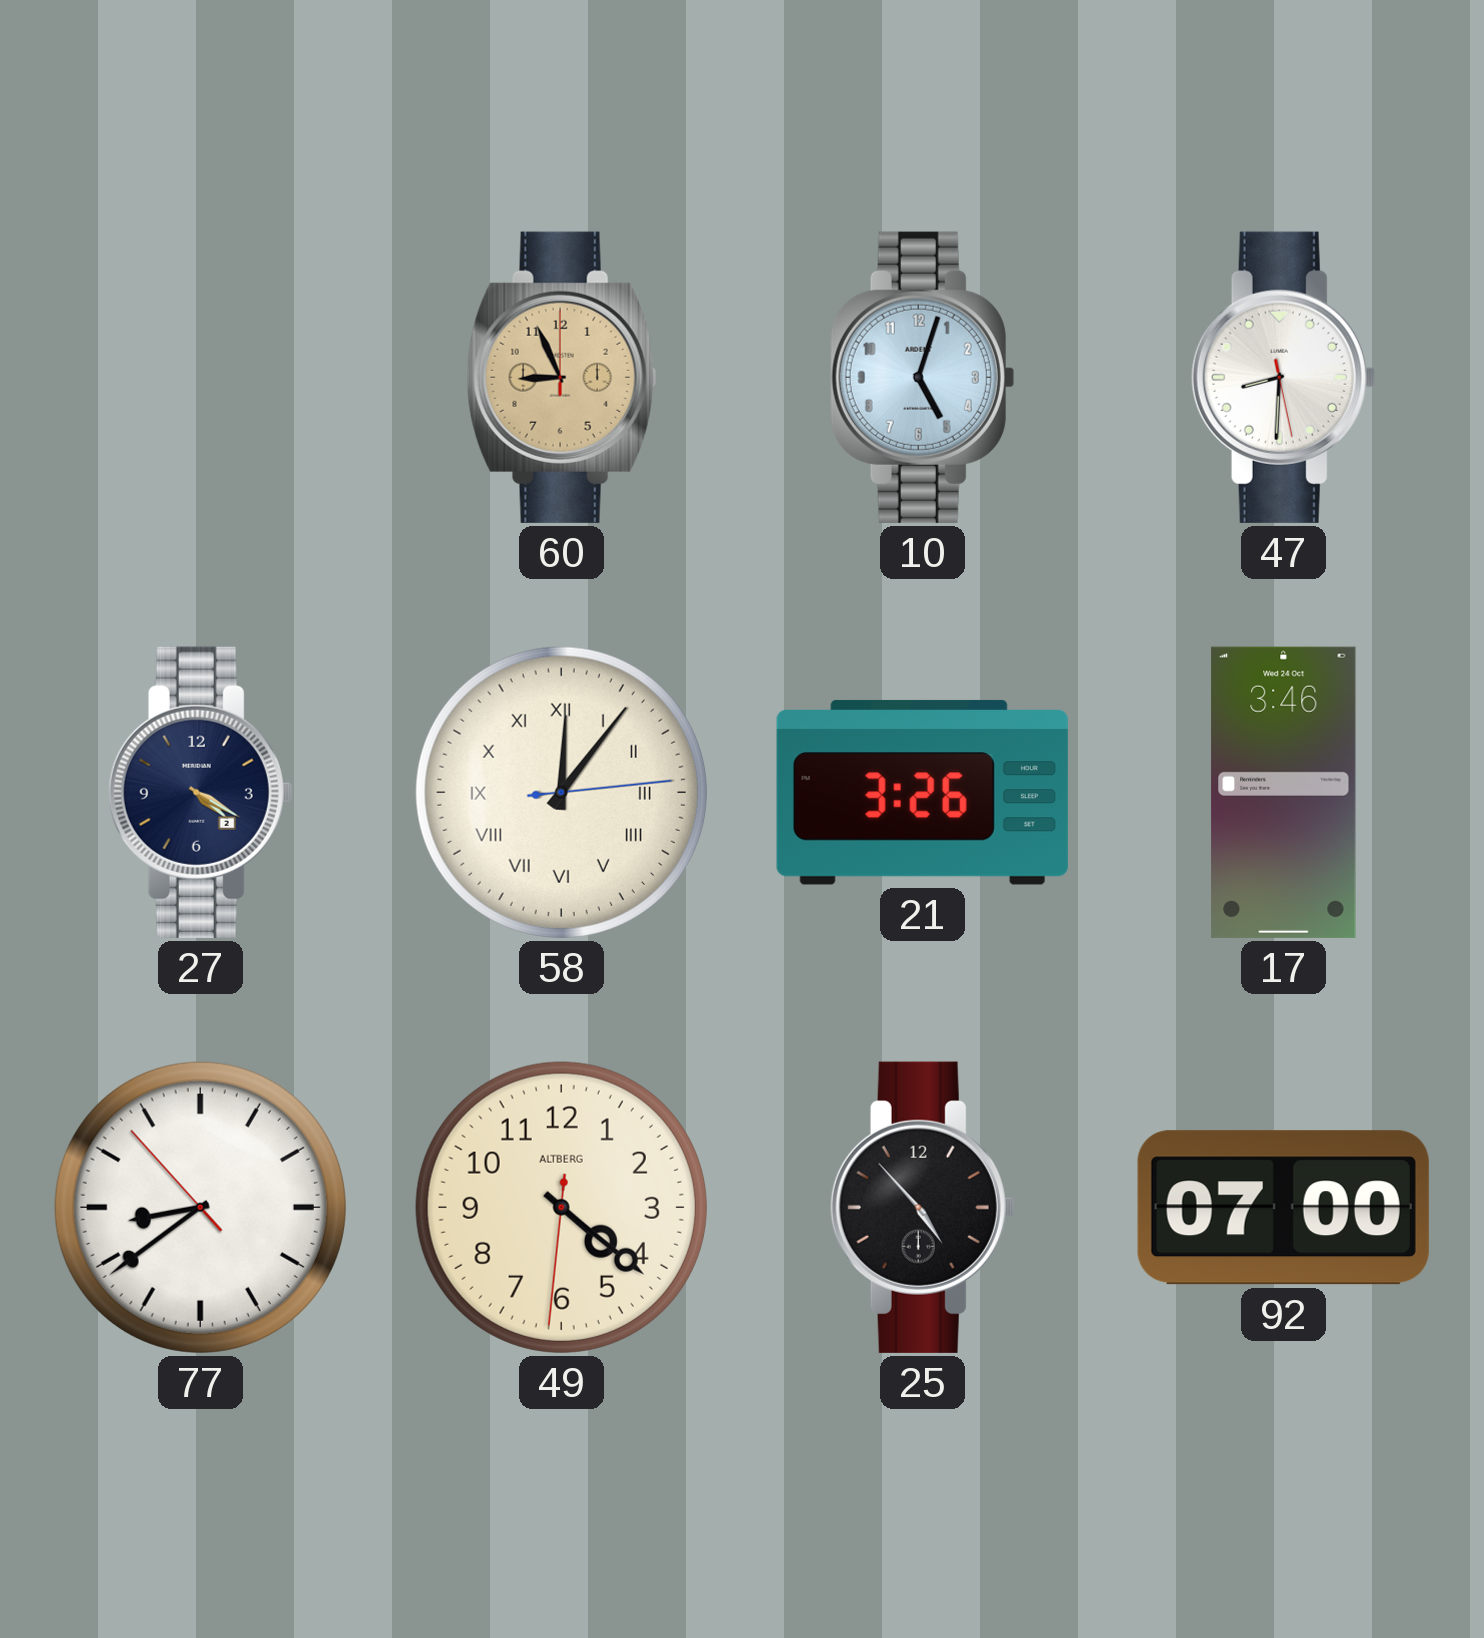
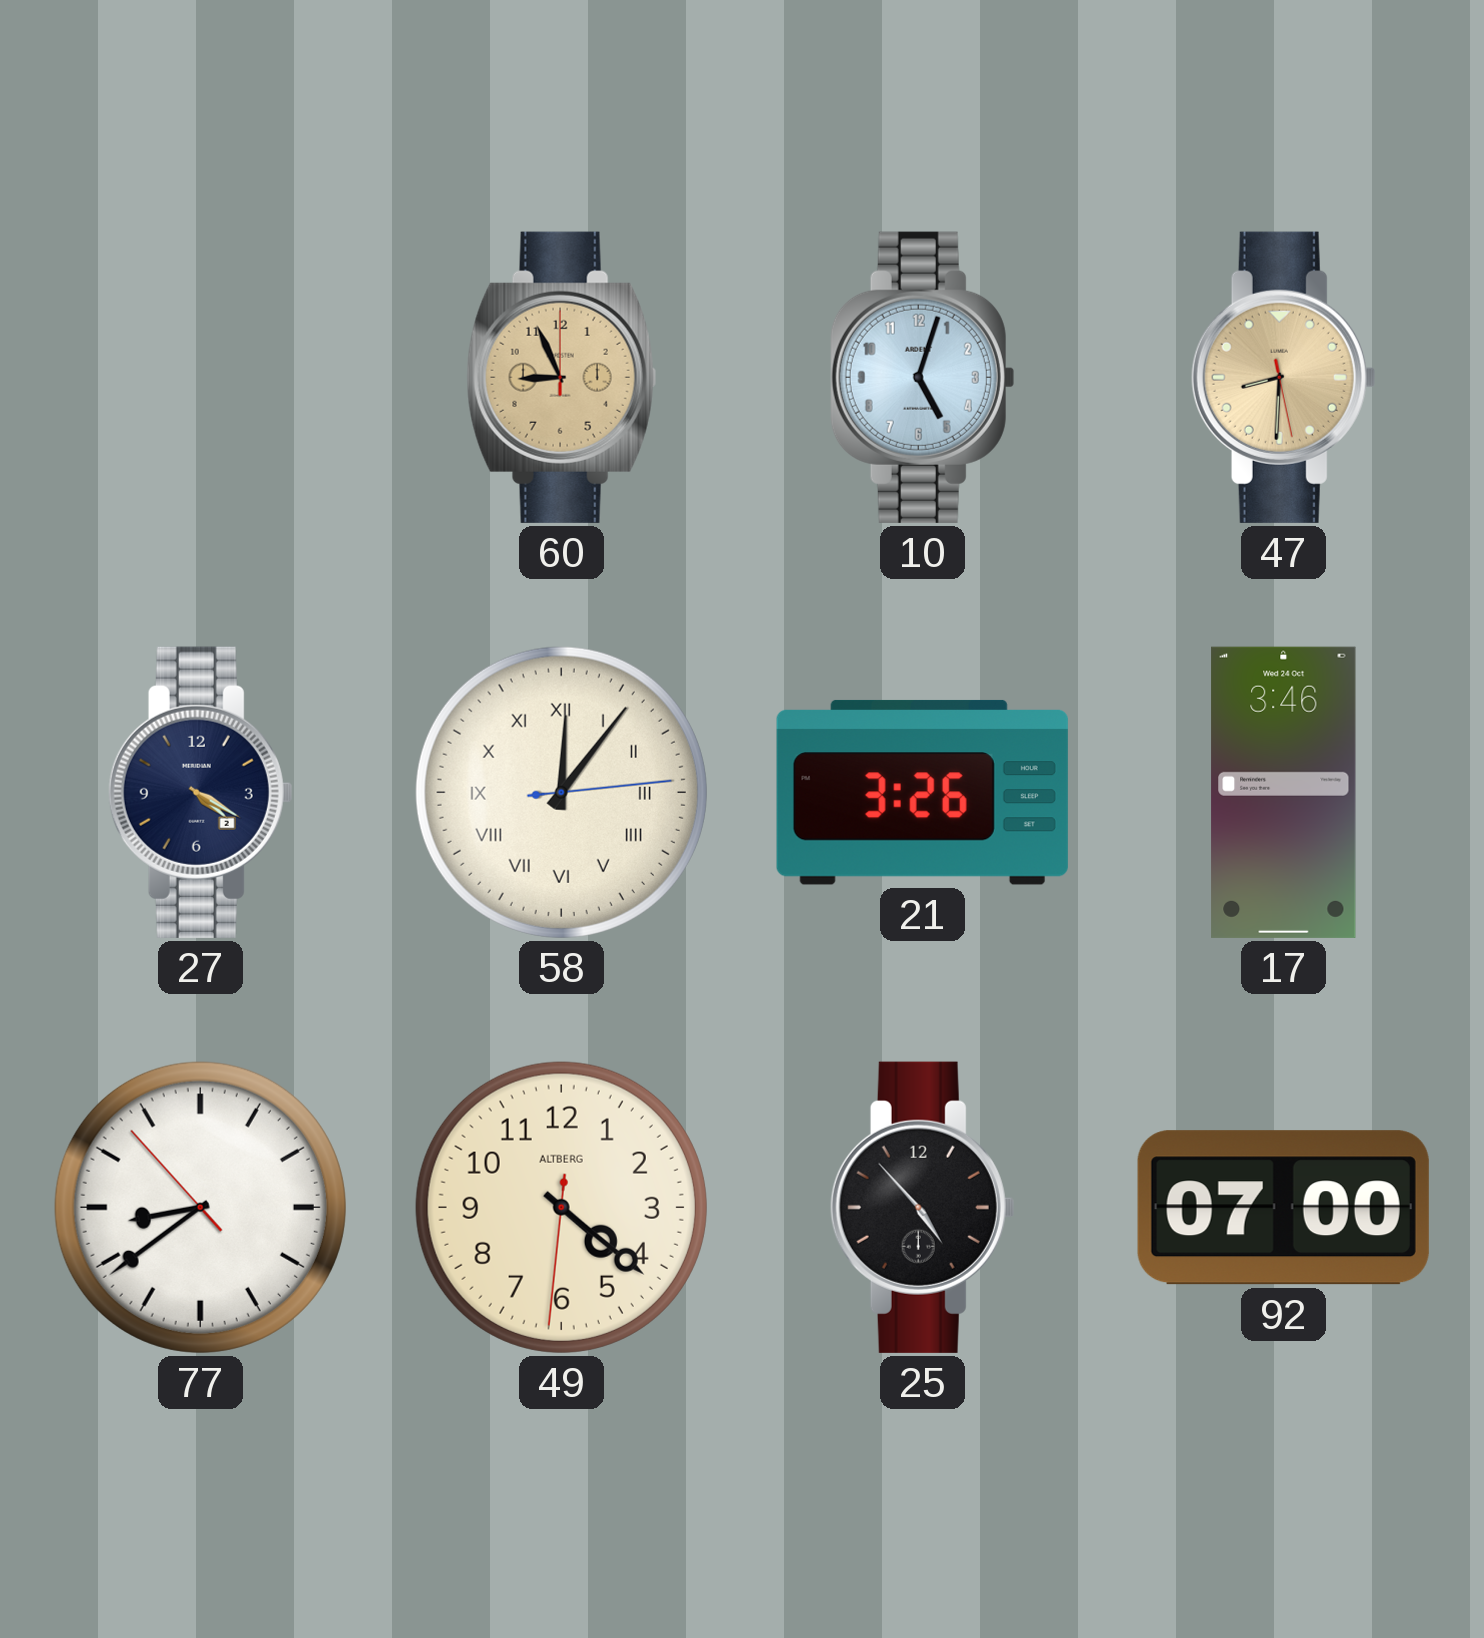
47 dial: white -> champagne
